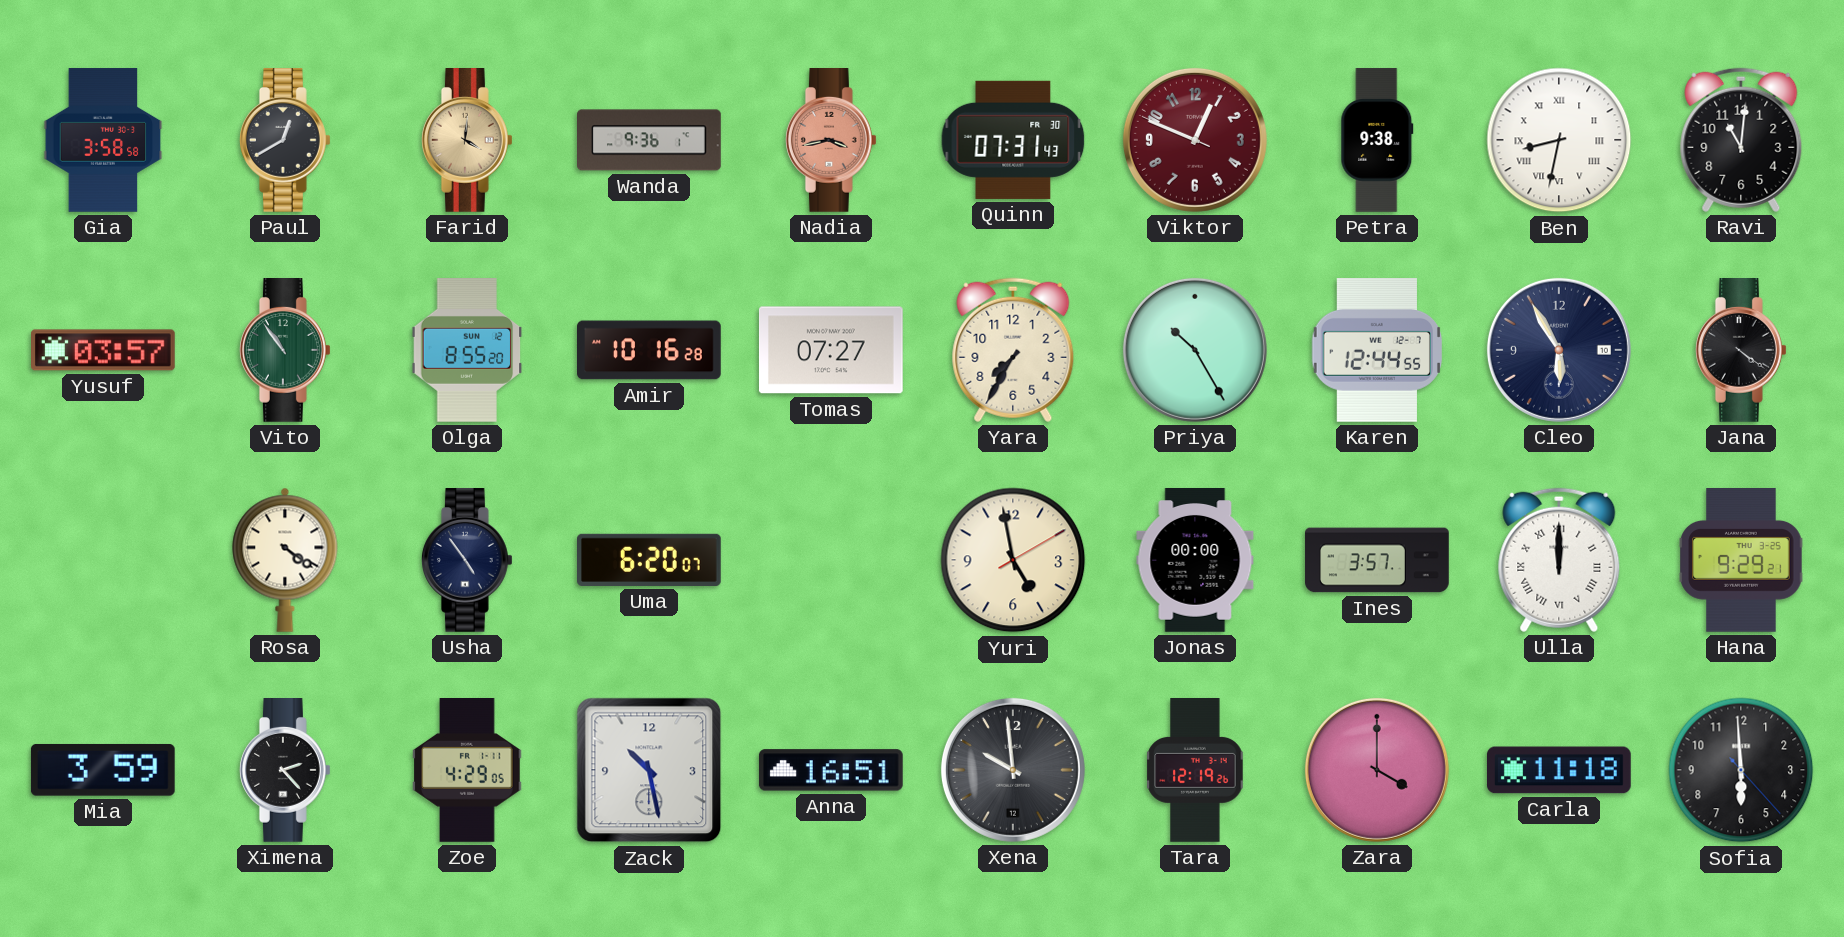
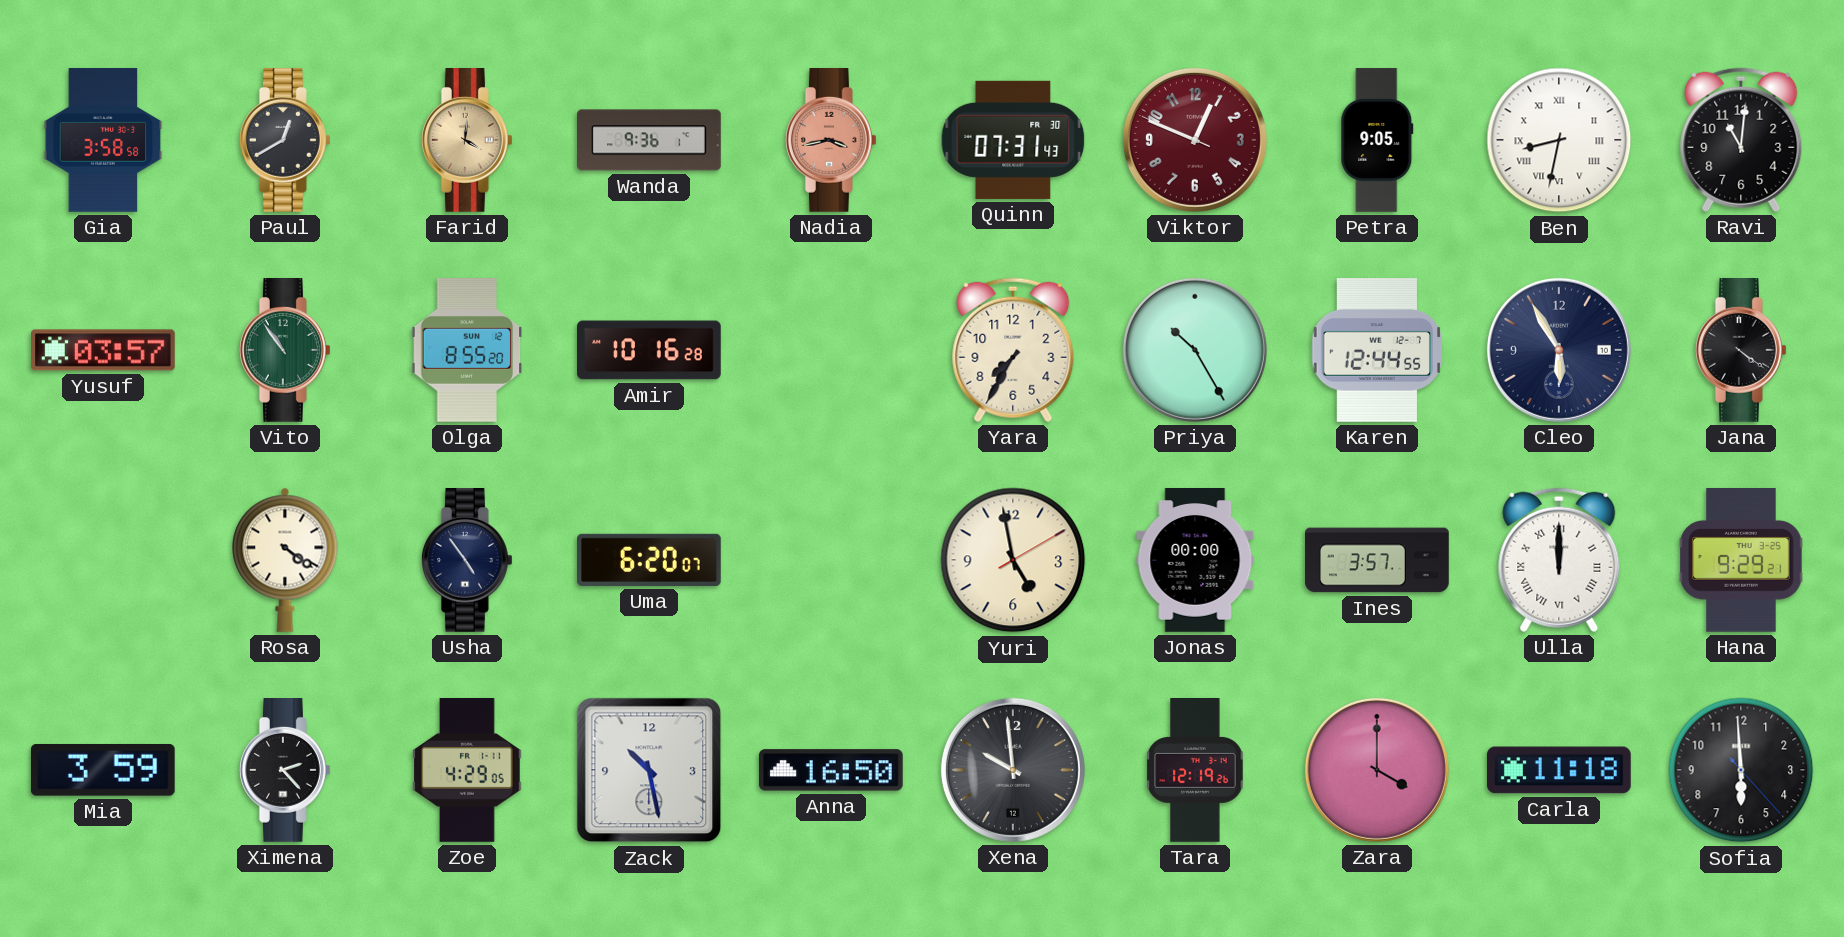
Petra: 9:38 -> 9:05
Tomas: 07:27 -> none
Anna: 16:51 -> 16:50
